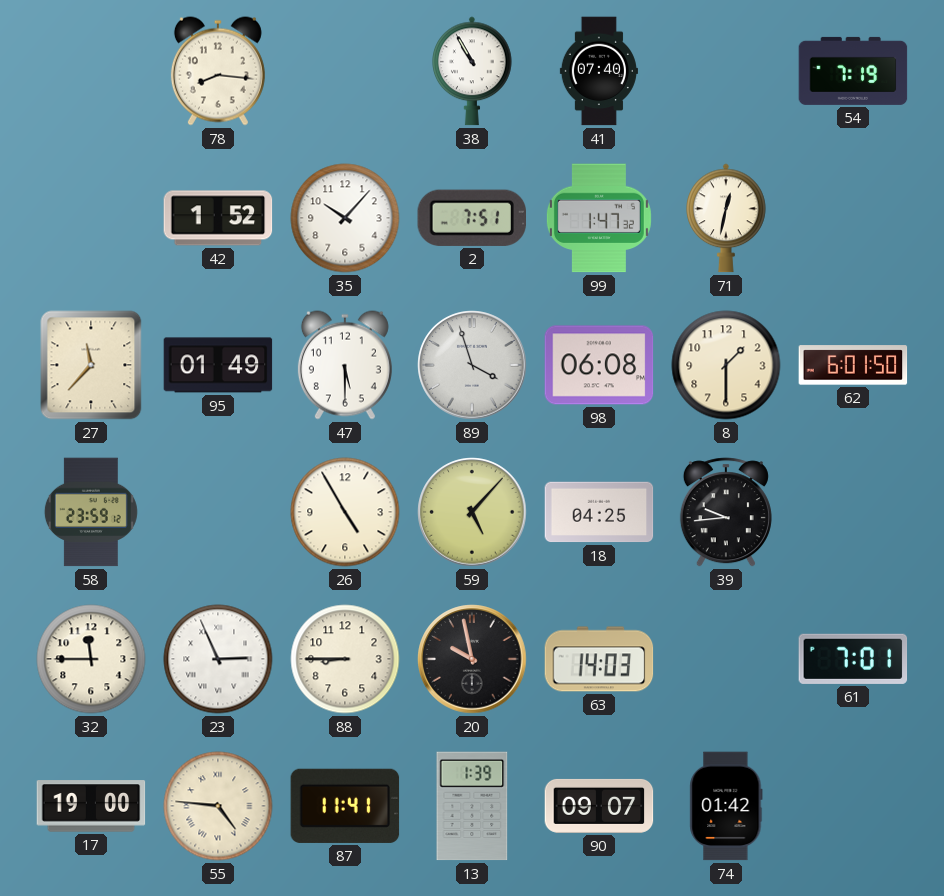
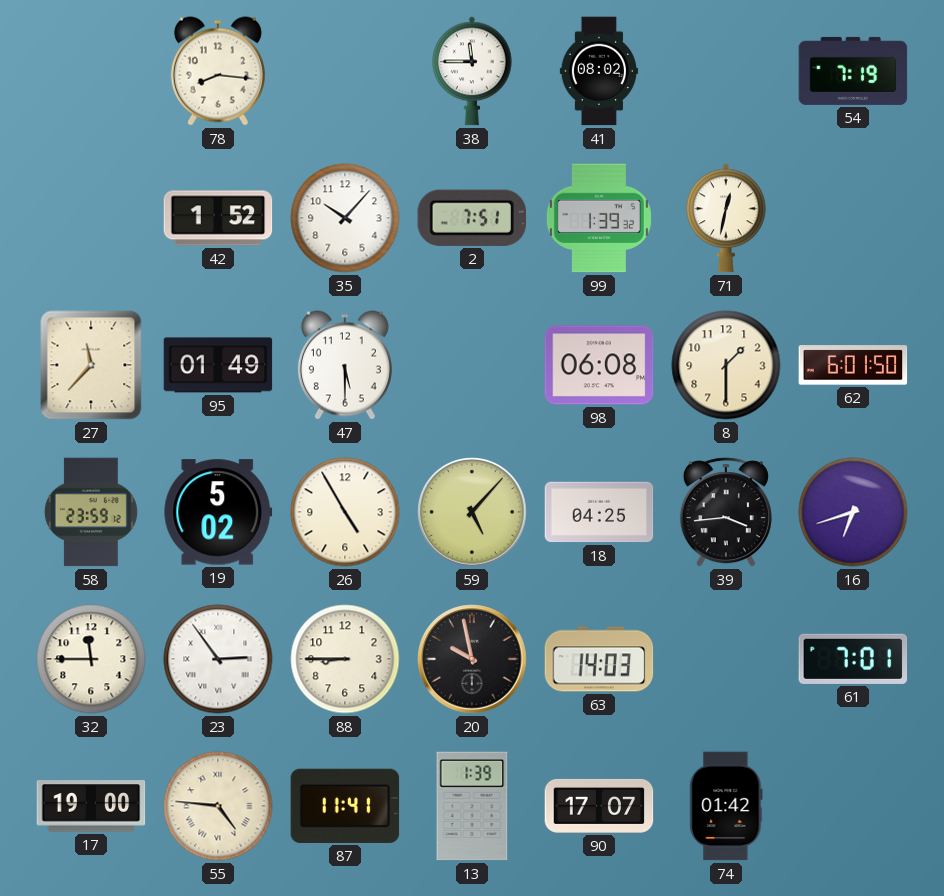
38: 10:55 -> 11:45
41: 07:40 -> 08:02
99: 1:47 -> 1:39
89: 3:57 -> none
19: none -> 5:02
39: 9:44 -> 3:44
16: none -> 6:42
23: 2:56 -> 2:54
90: 09:07 -> 17:07
